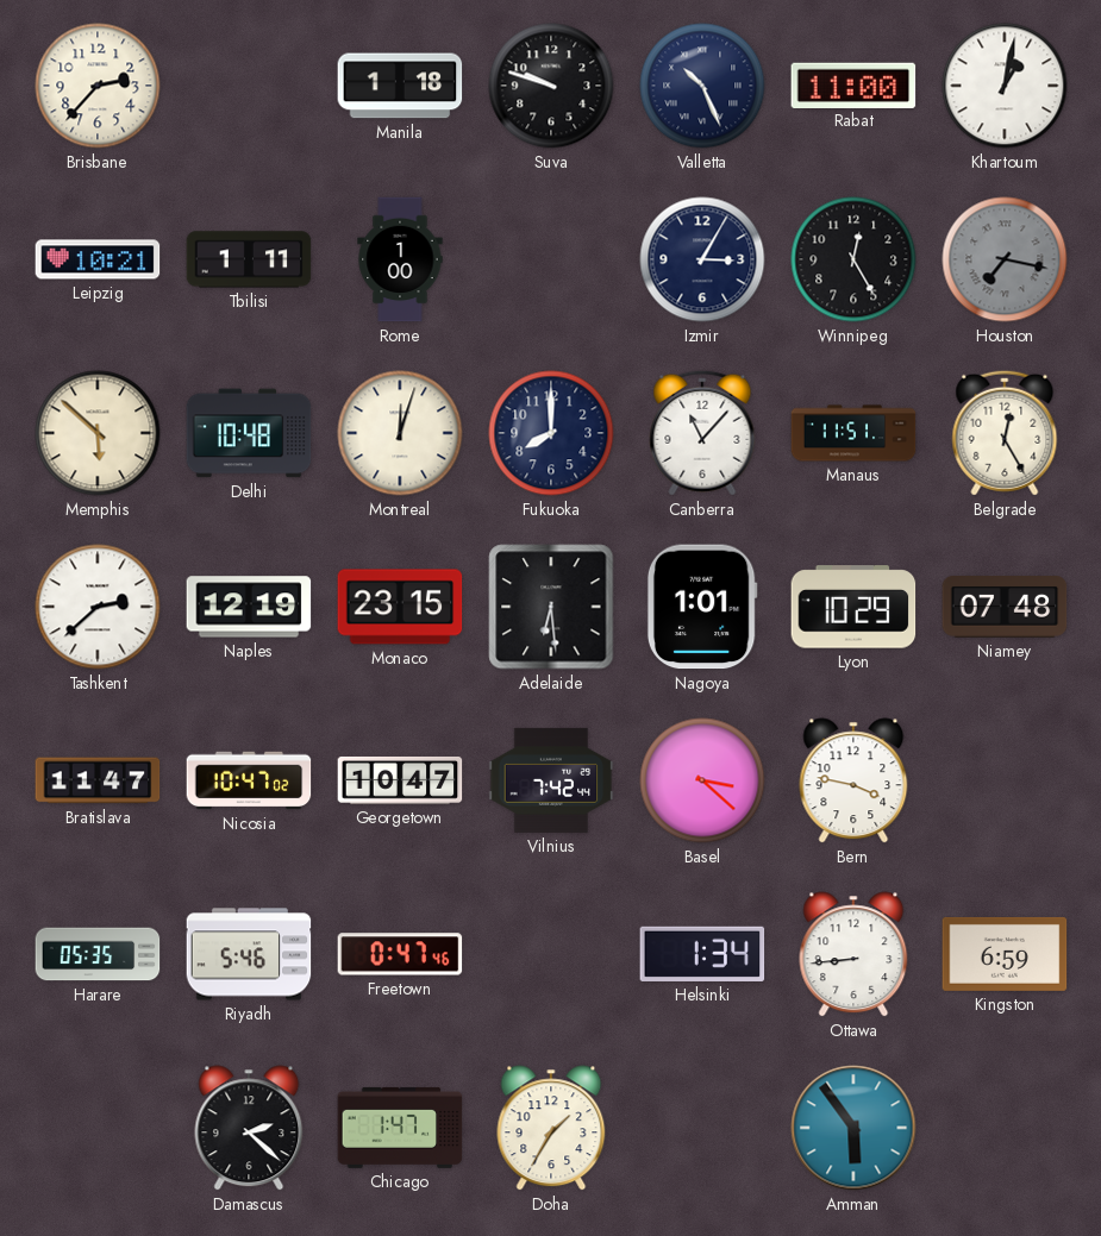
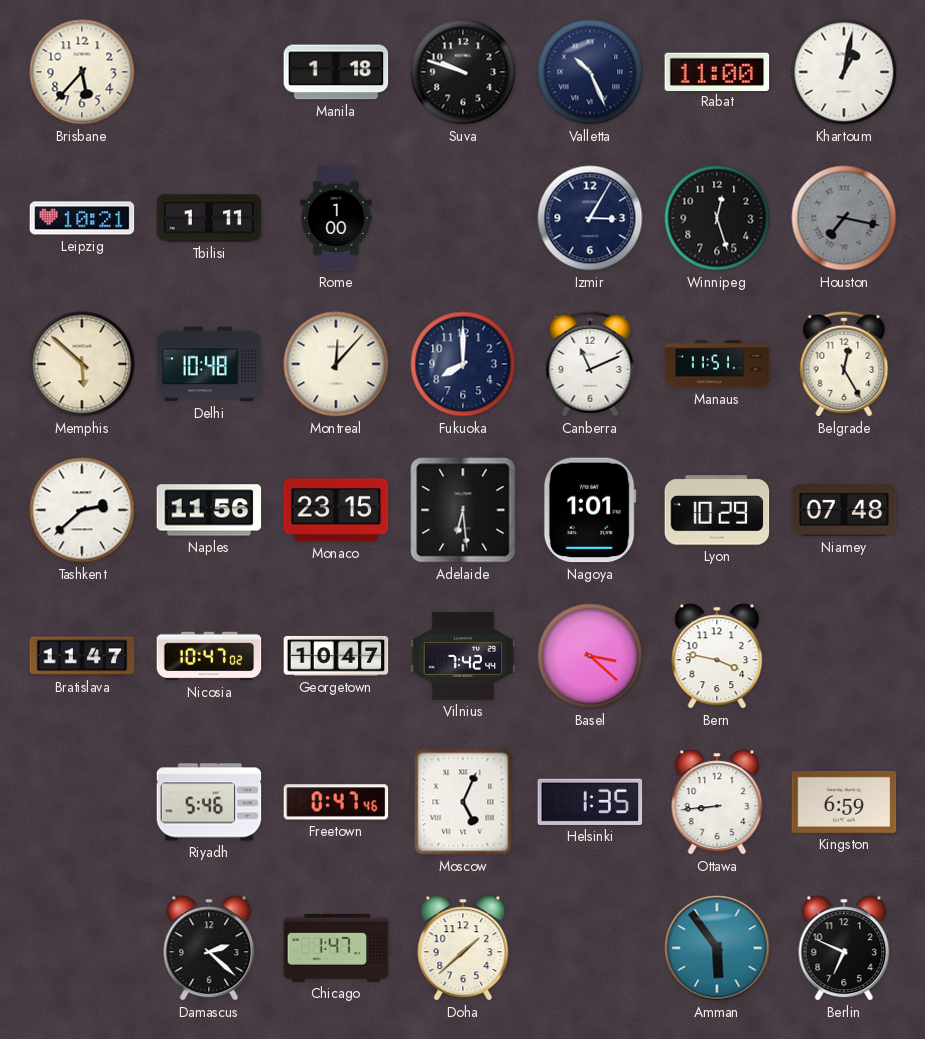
Brisbane: 2:37 -> 5:37
Winnipeg: 12:25 -> 12:27
Montreal: 12:03 -> 12:07
Canberra: 11:07 -> 11:11
Naples: 12:19 -> 11:56
Harare: 05:35 -> none
Moscow: none -> 5:04
Helsinki: 1:34 -> 1:35
Doha: 1:35 -> 1:38
Berlin: none -> 6:49
